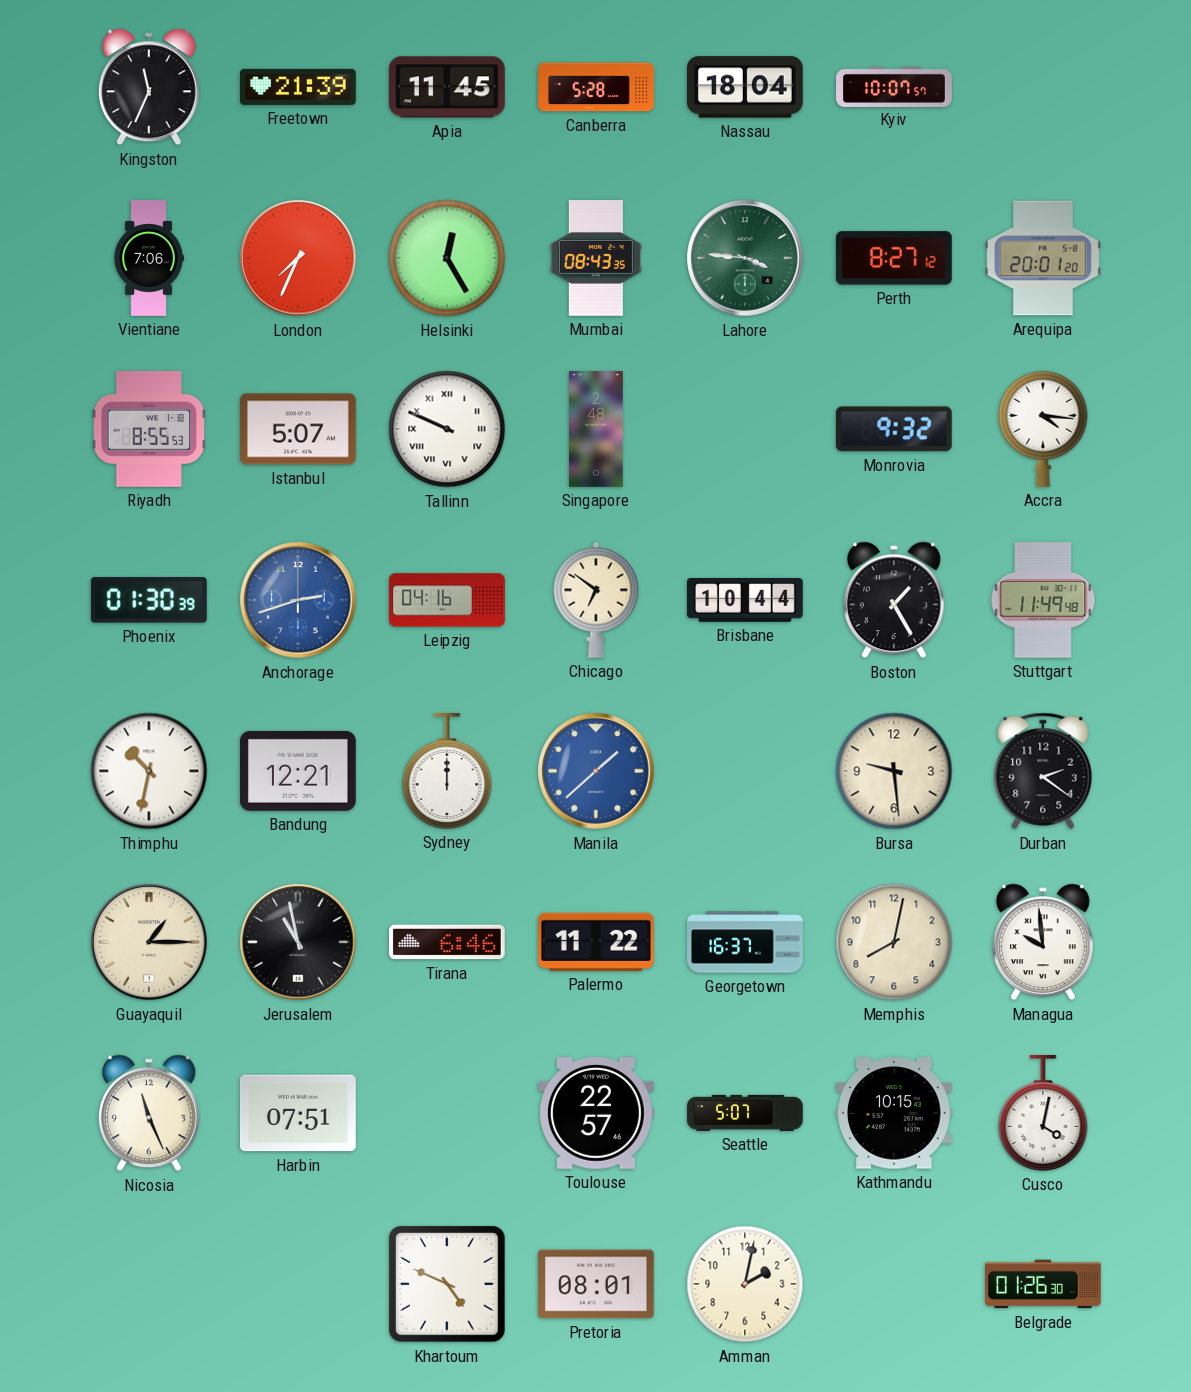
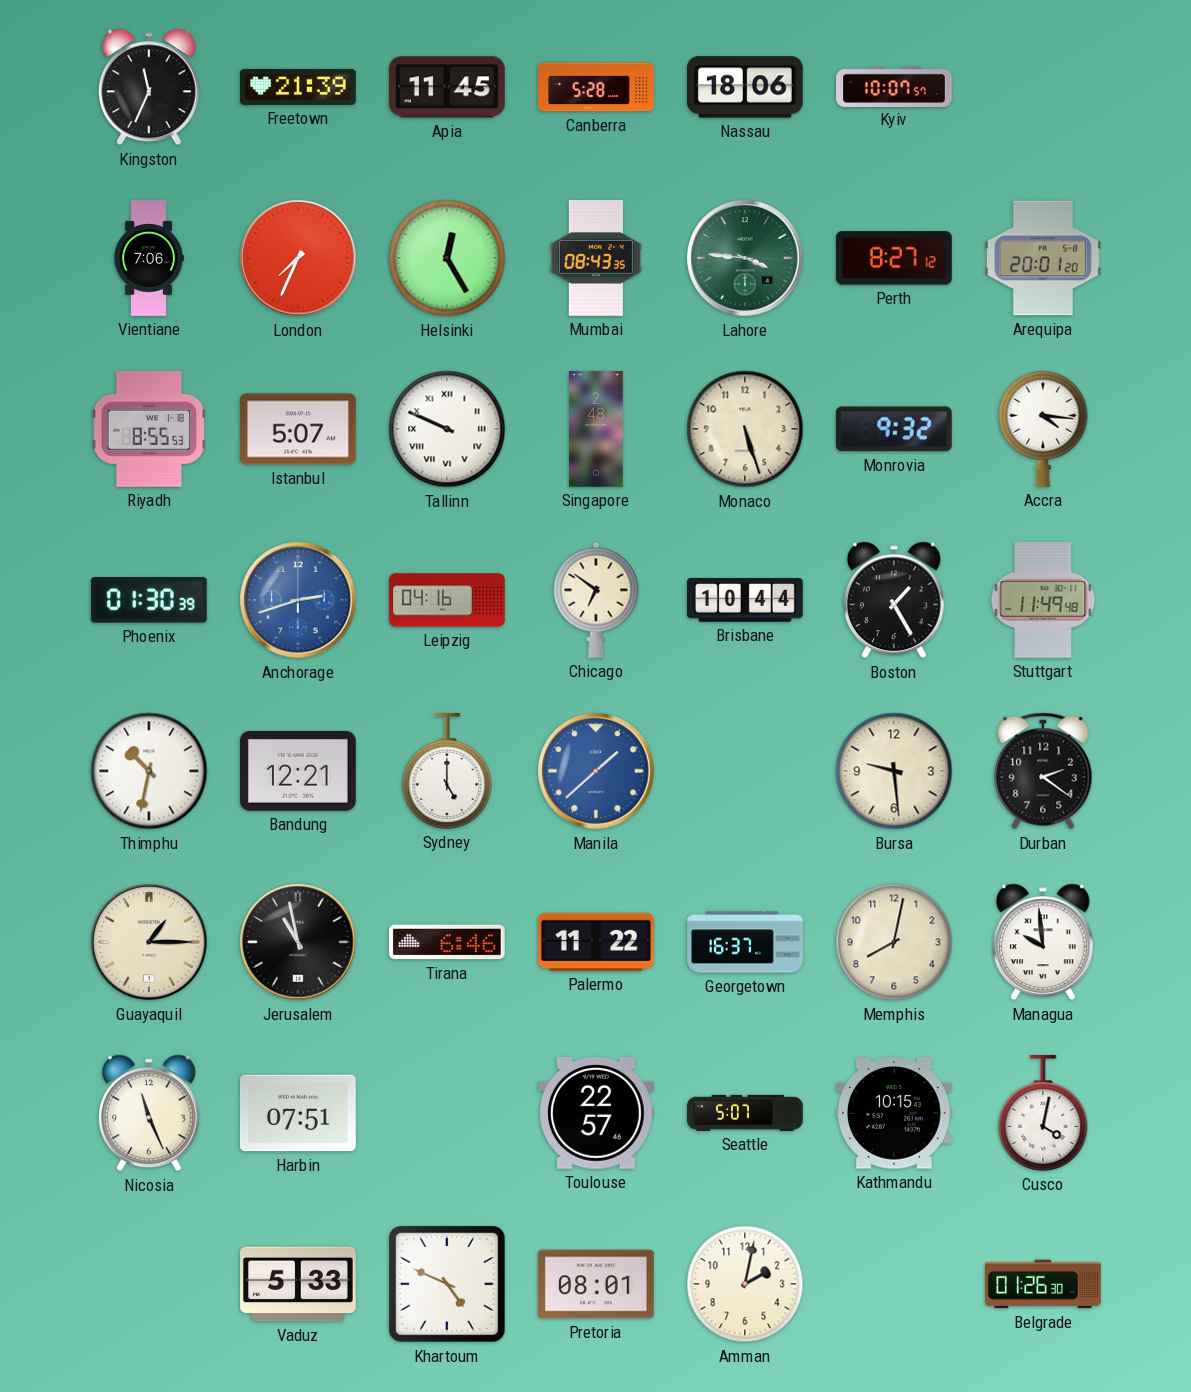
Nassau: 18:04 -> 18:06
Monaco: none -> 5:27
Sydney: 12:00 -> 5:00
Vaduz: none -> 5:33
